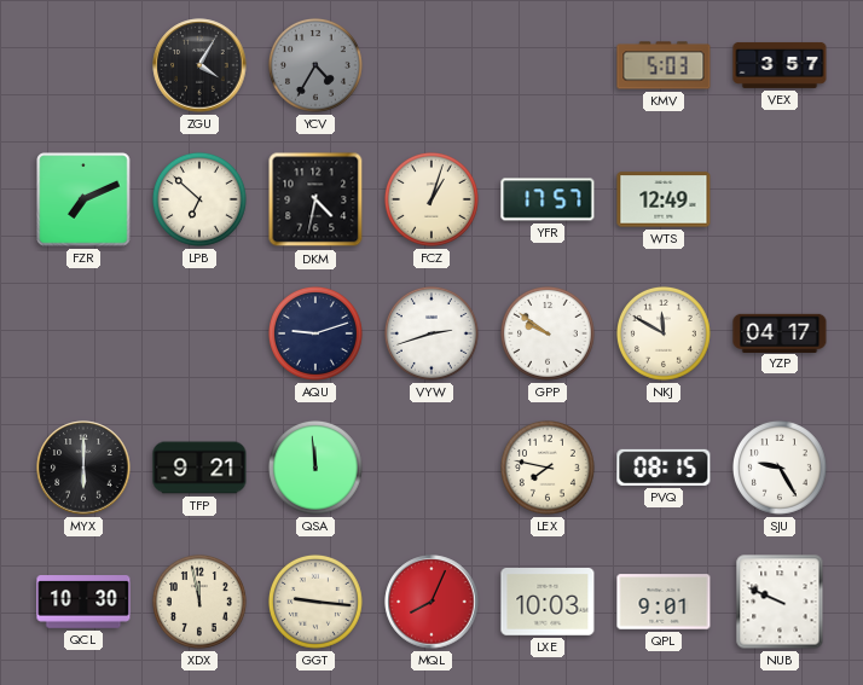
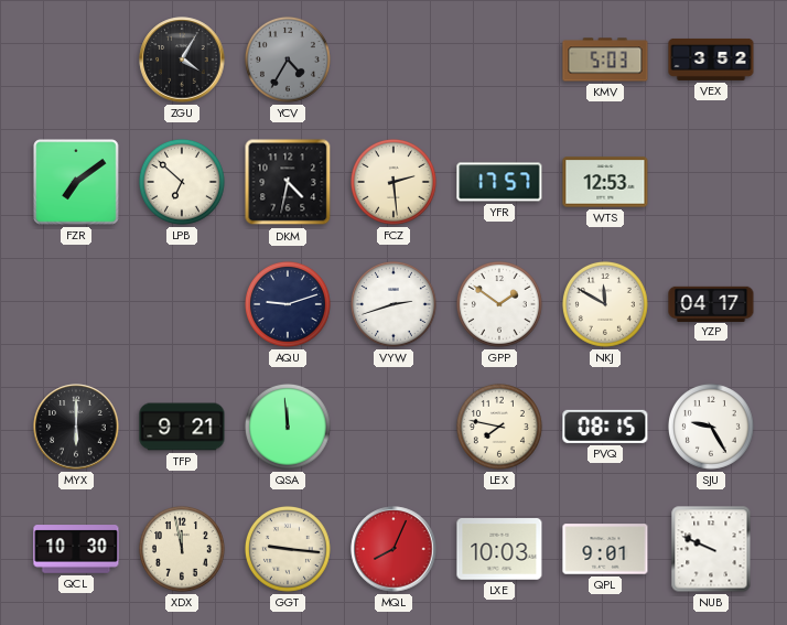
VEX: 3:57 -> 3:52
FZR: 7:11 -> 7:09
FCZ: 1:03 -> 2:29
WTS: 12:49 -> 12:53
GPP: 9:51 -> 1:51
